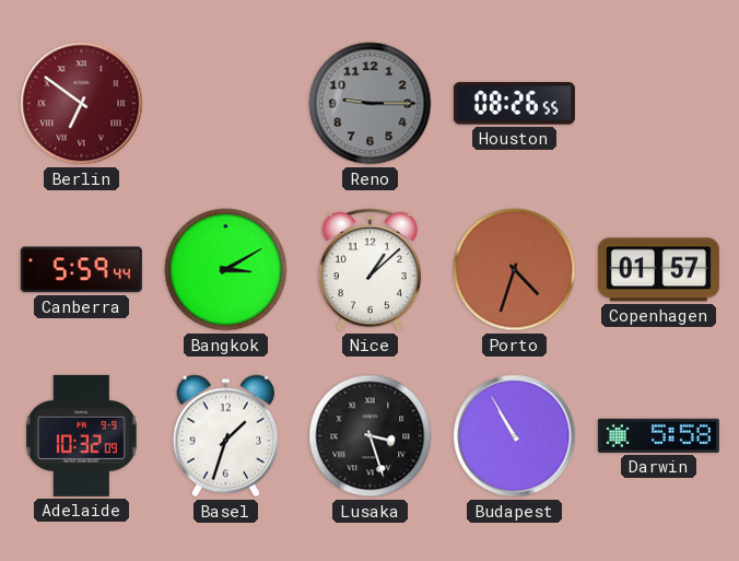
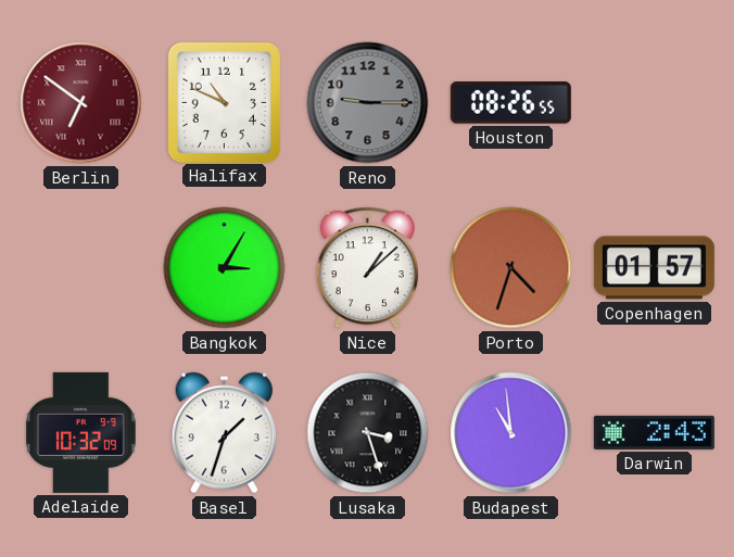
Halifax: none -> 10:49
Canberra: 5:59 -> none
Bangkok: 3:10 -> 3:05
Budapest: 10:55 -> 10:59
Darwin: 5:58 -> 2:43
